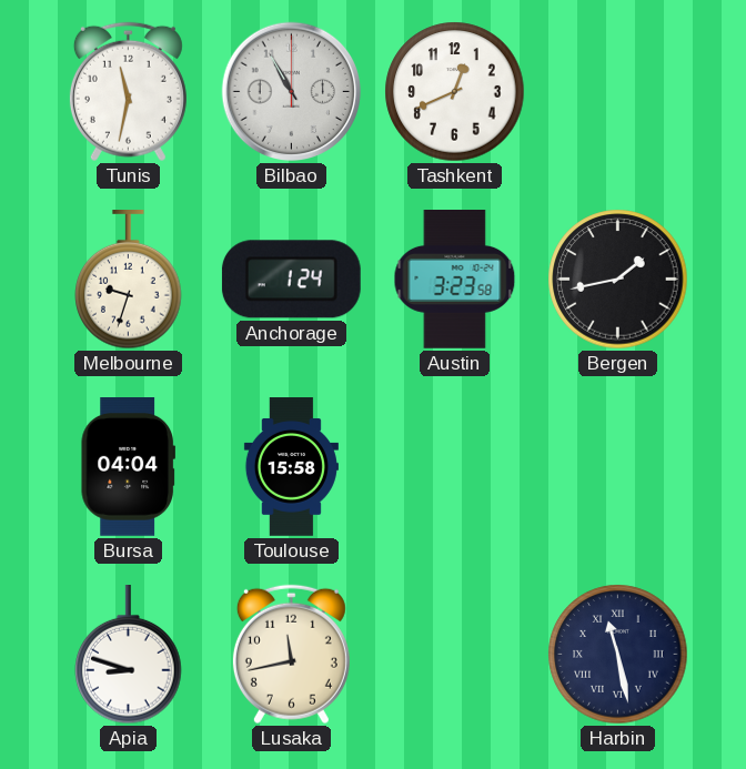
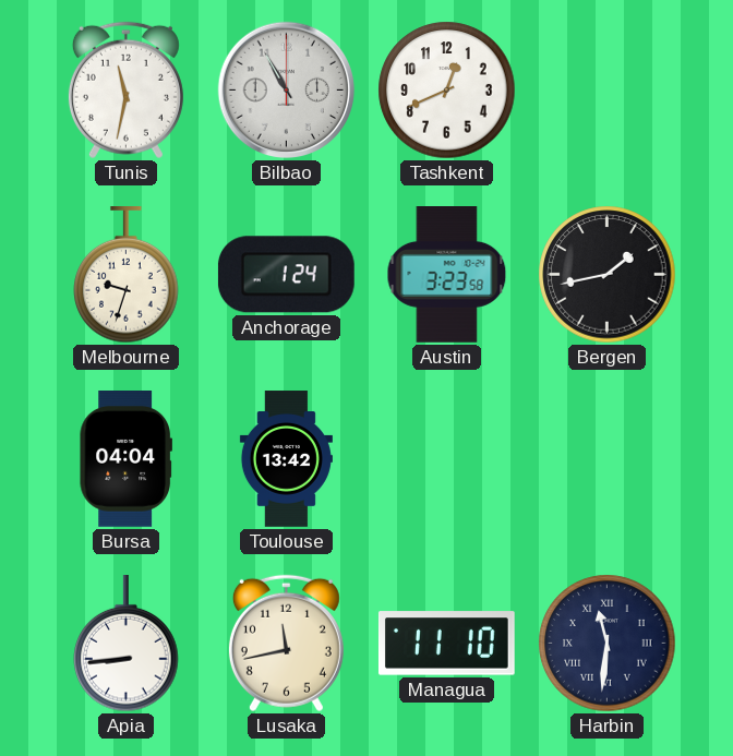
Toulouse: 15:58 -> 13:42
Apia: 8:48 -> 8:44
Managua: none -> 11:10
Harbin: 11:28 -> 11:31
